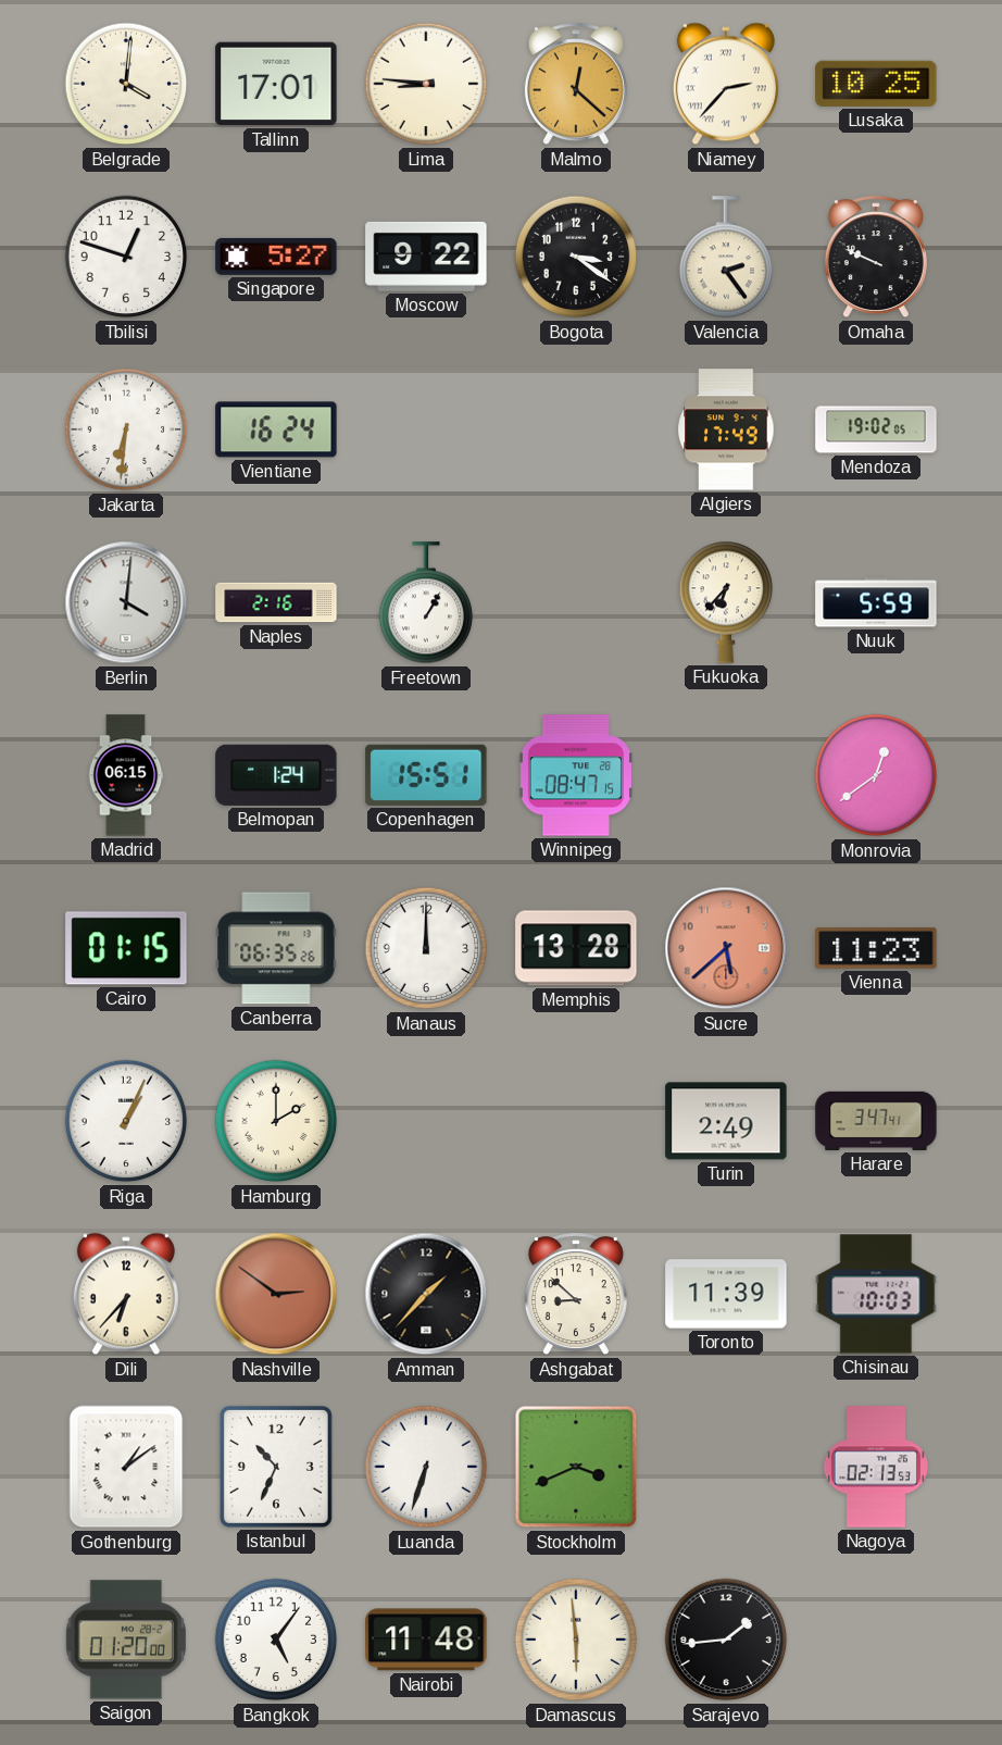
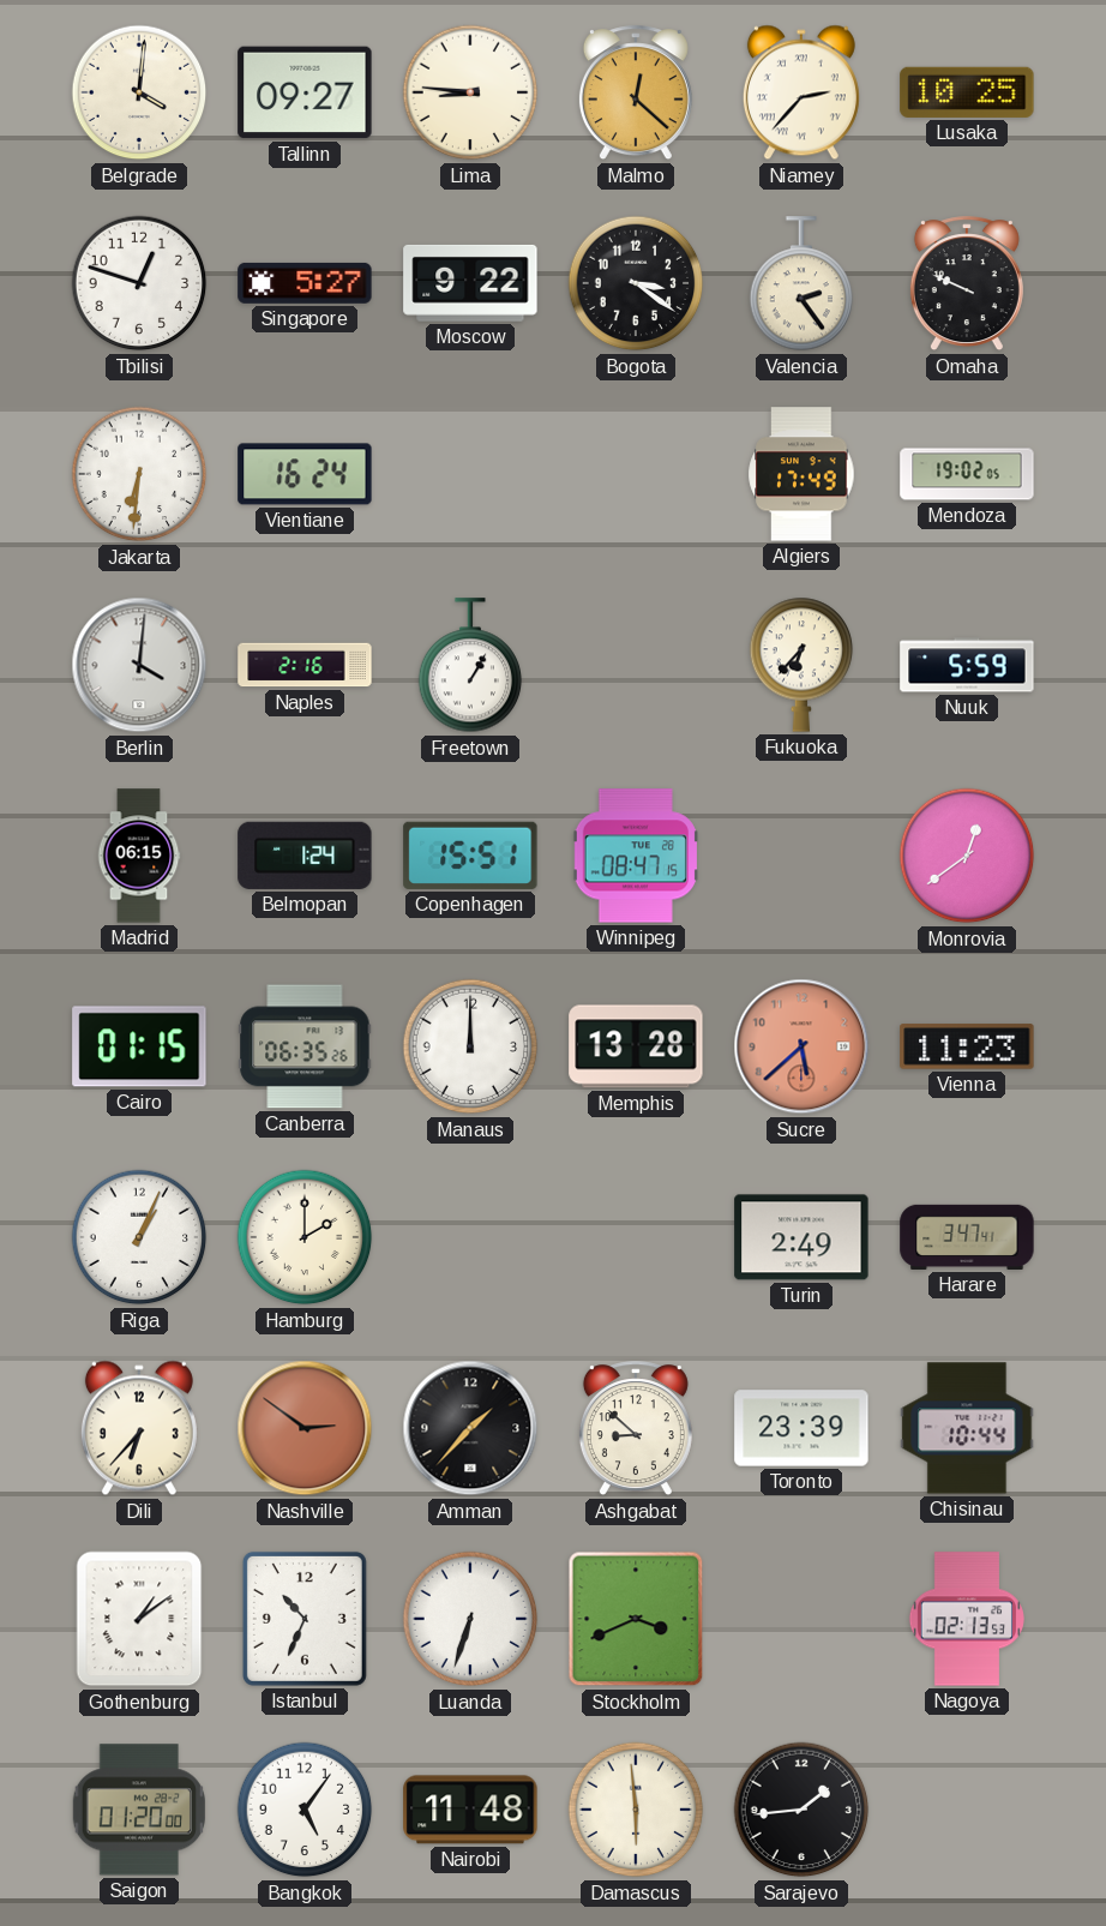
Tallinn: 17:01 -> 09:27
Toronto: 11:39 -> 23:39
Chisinau: 10:03 -> 10:44
